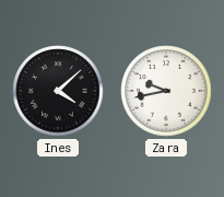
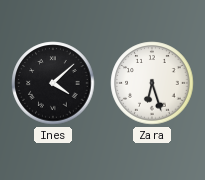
Zara: 9:43 -> 6:27
